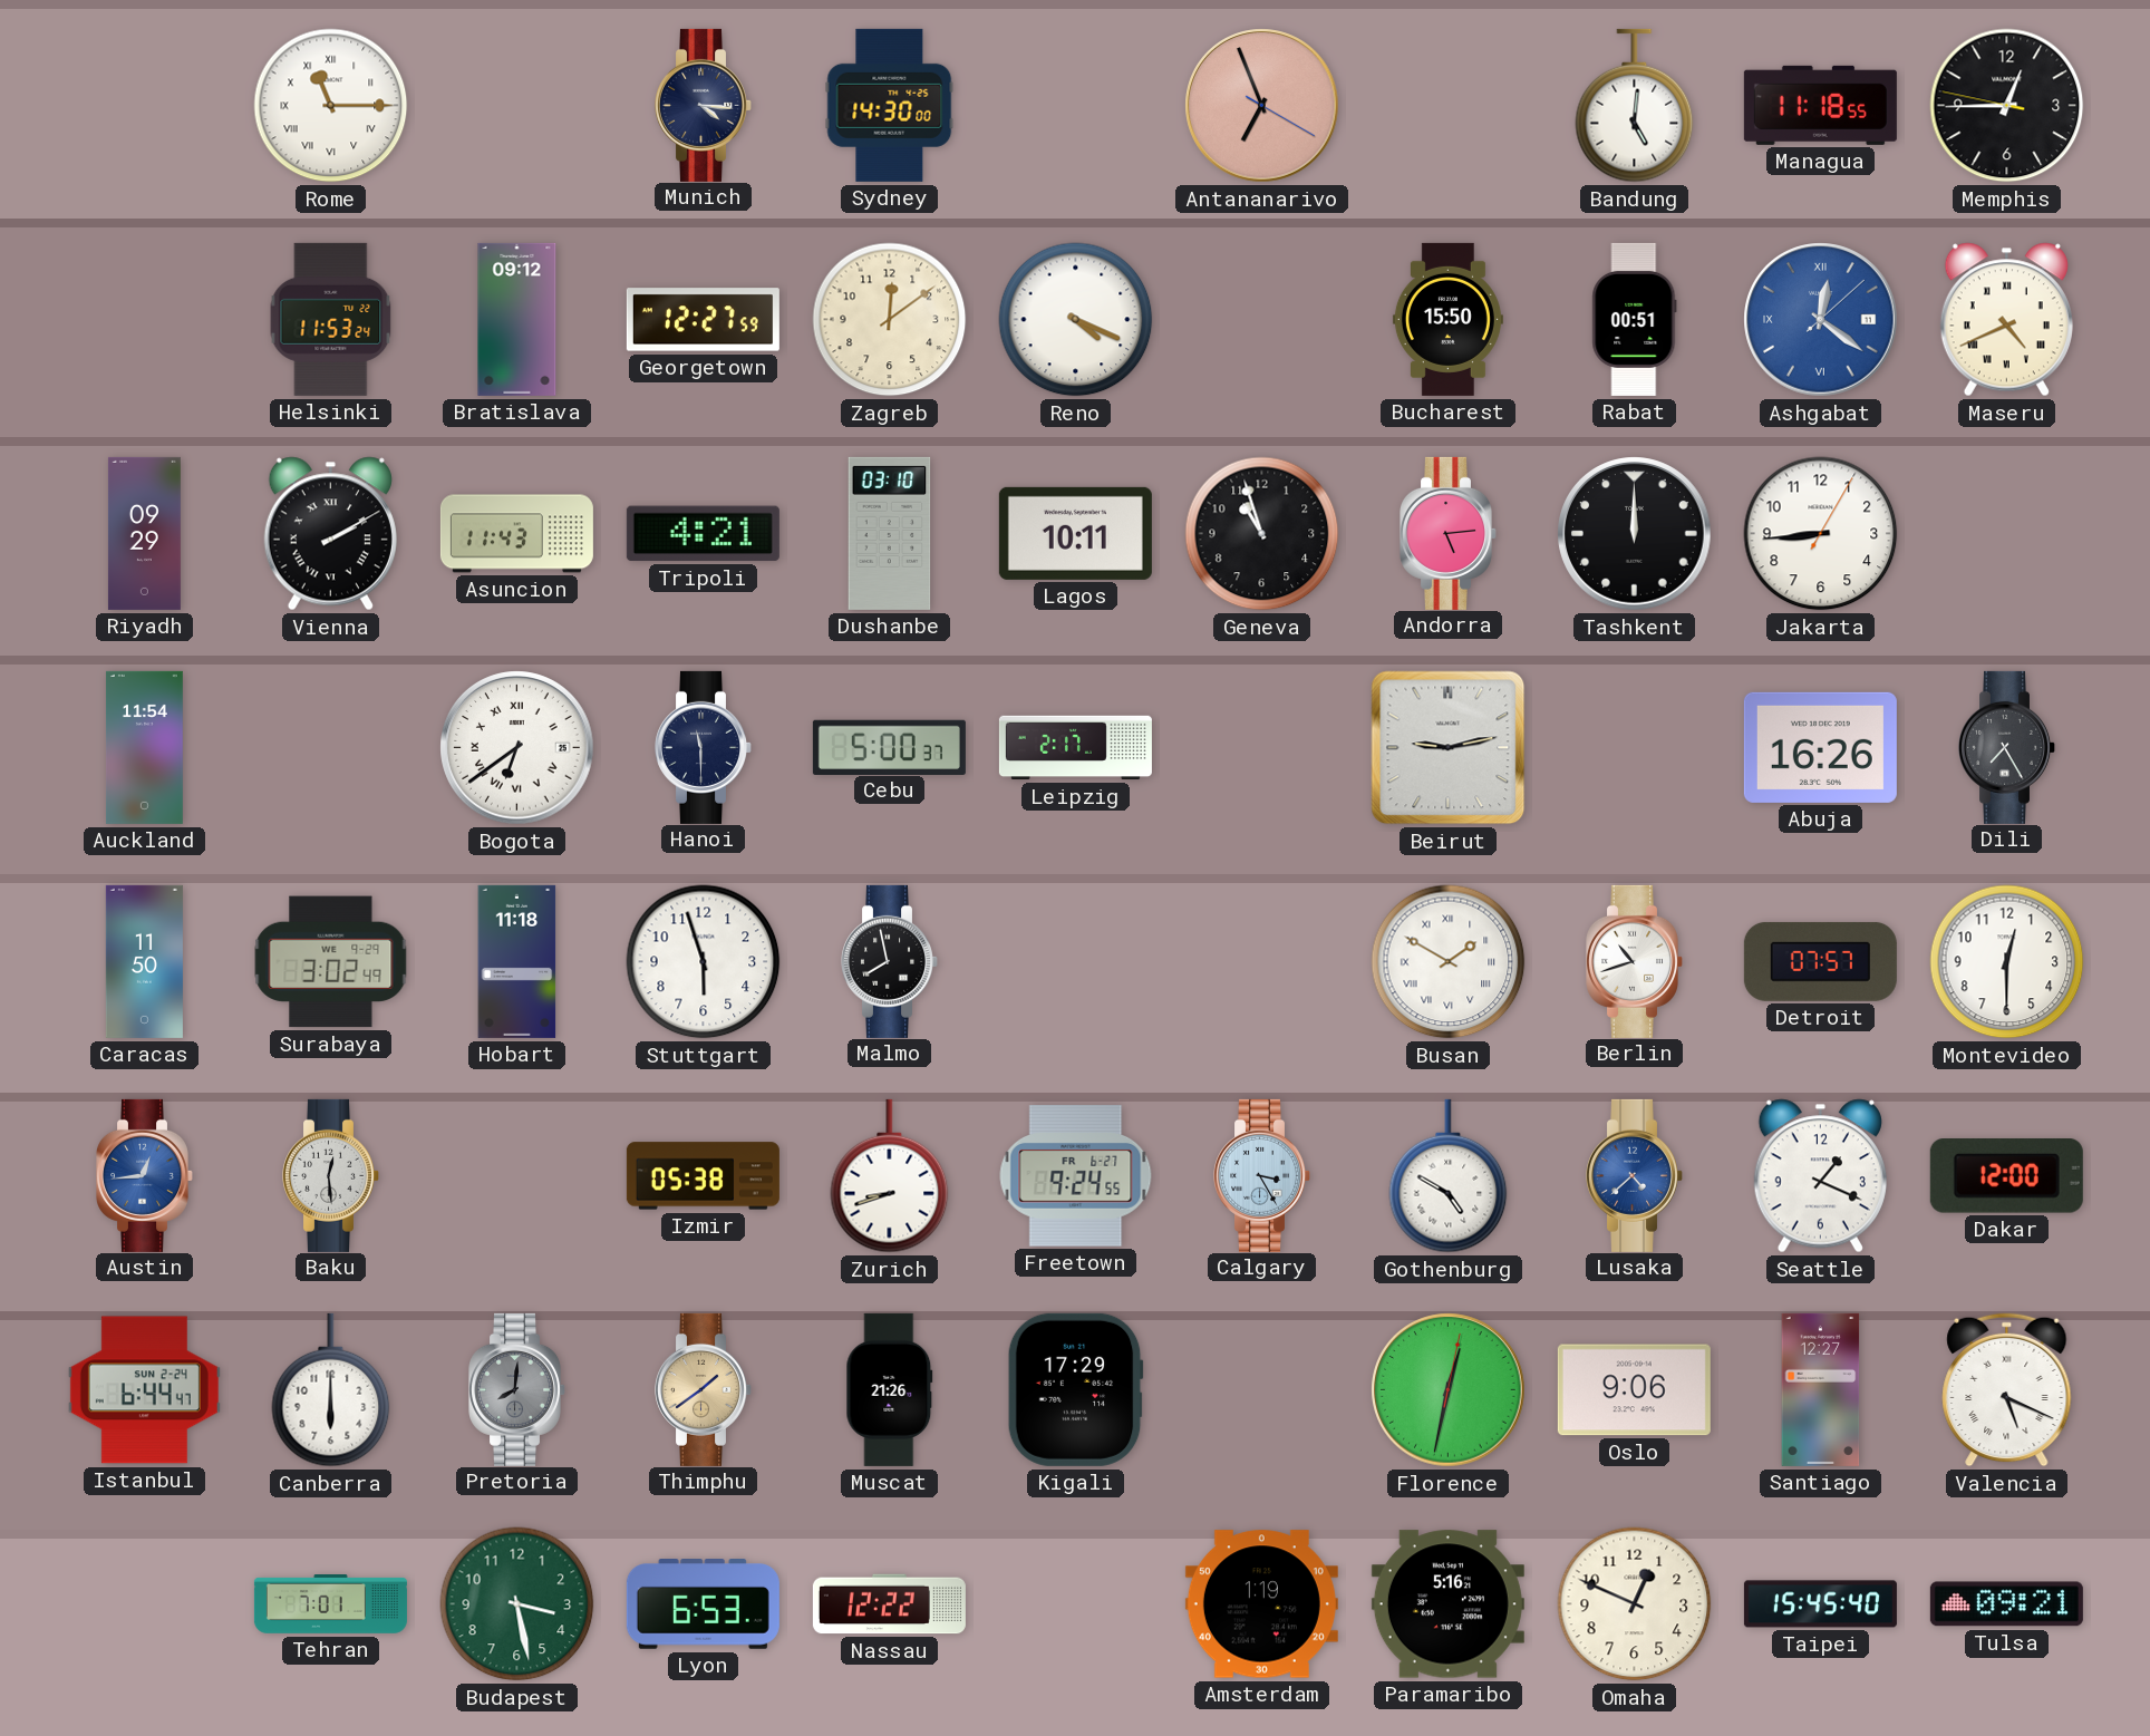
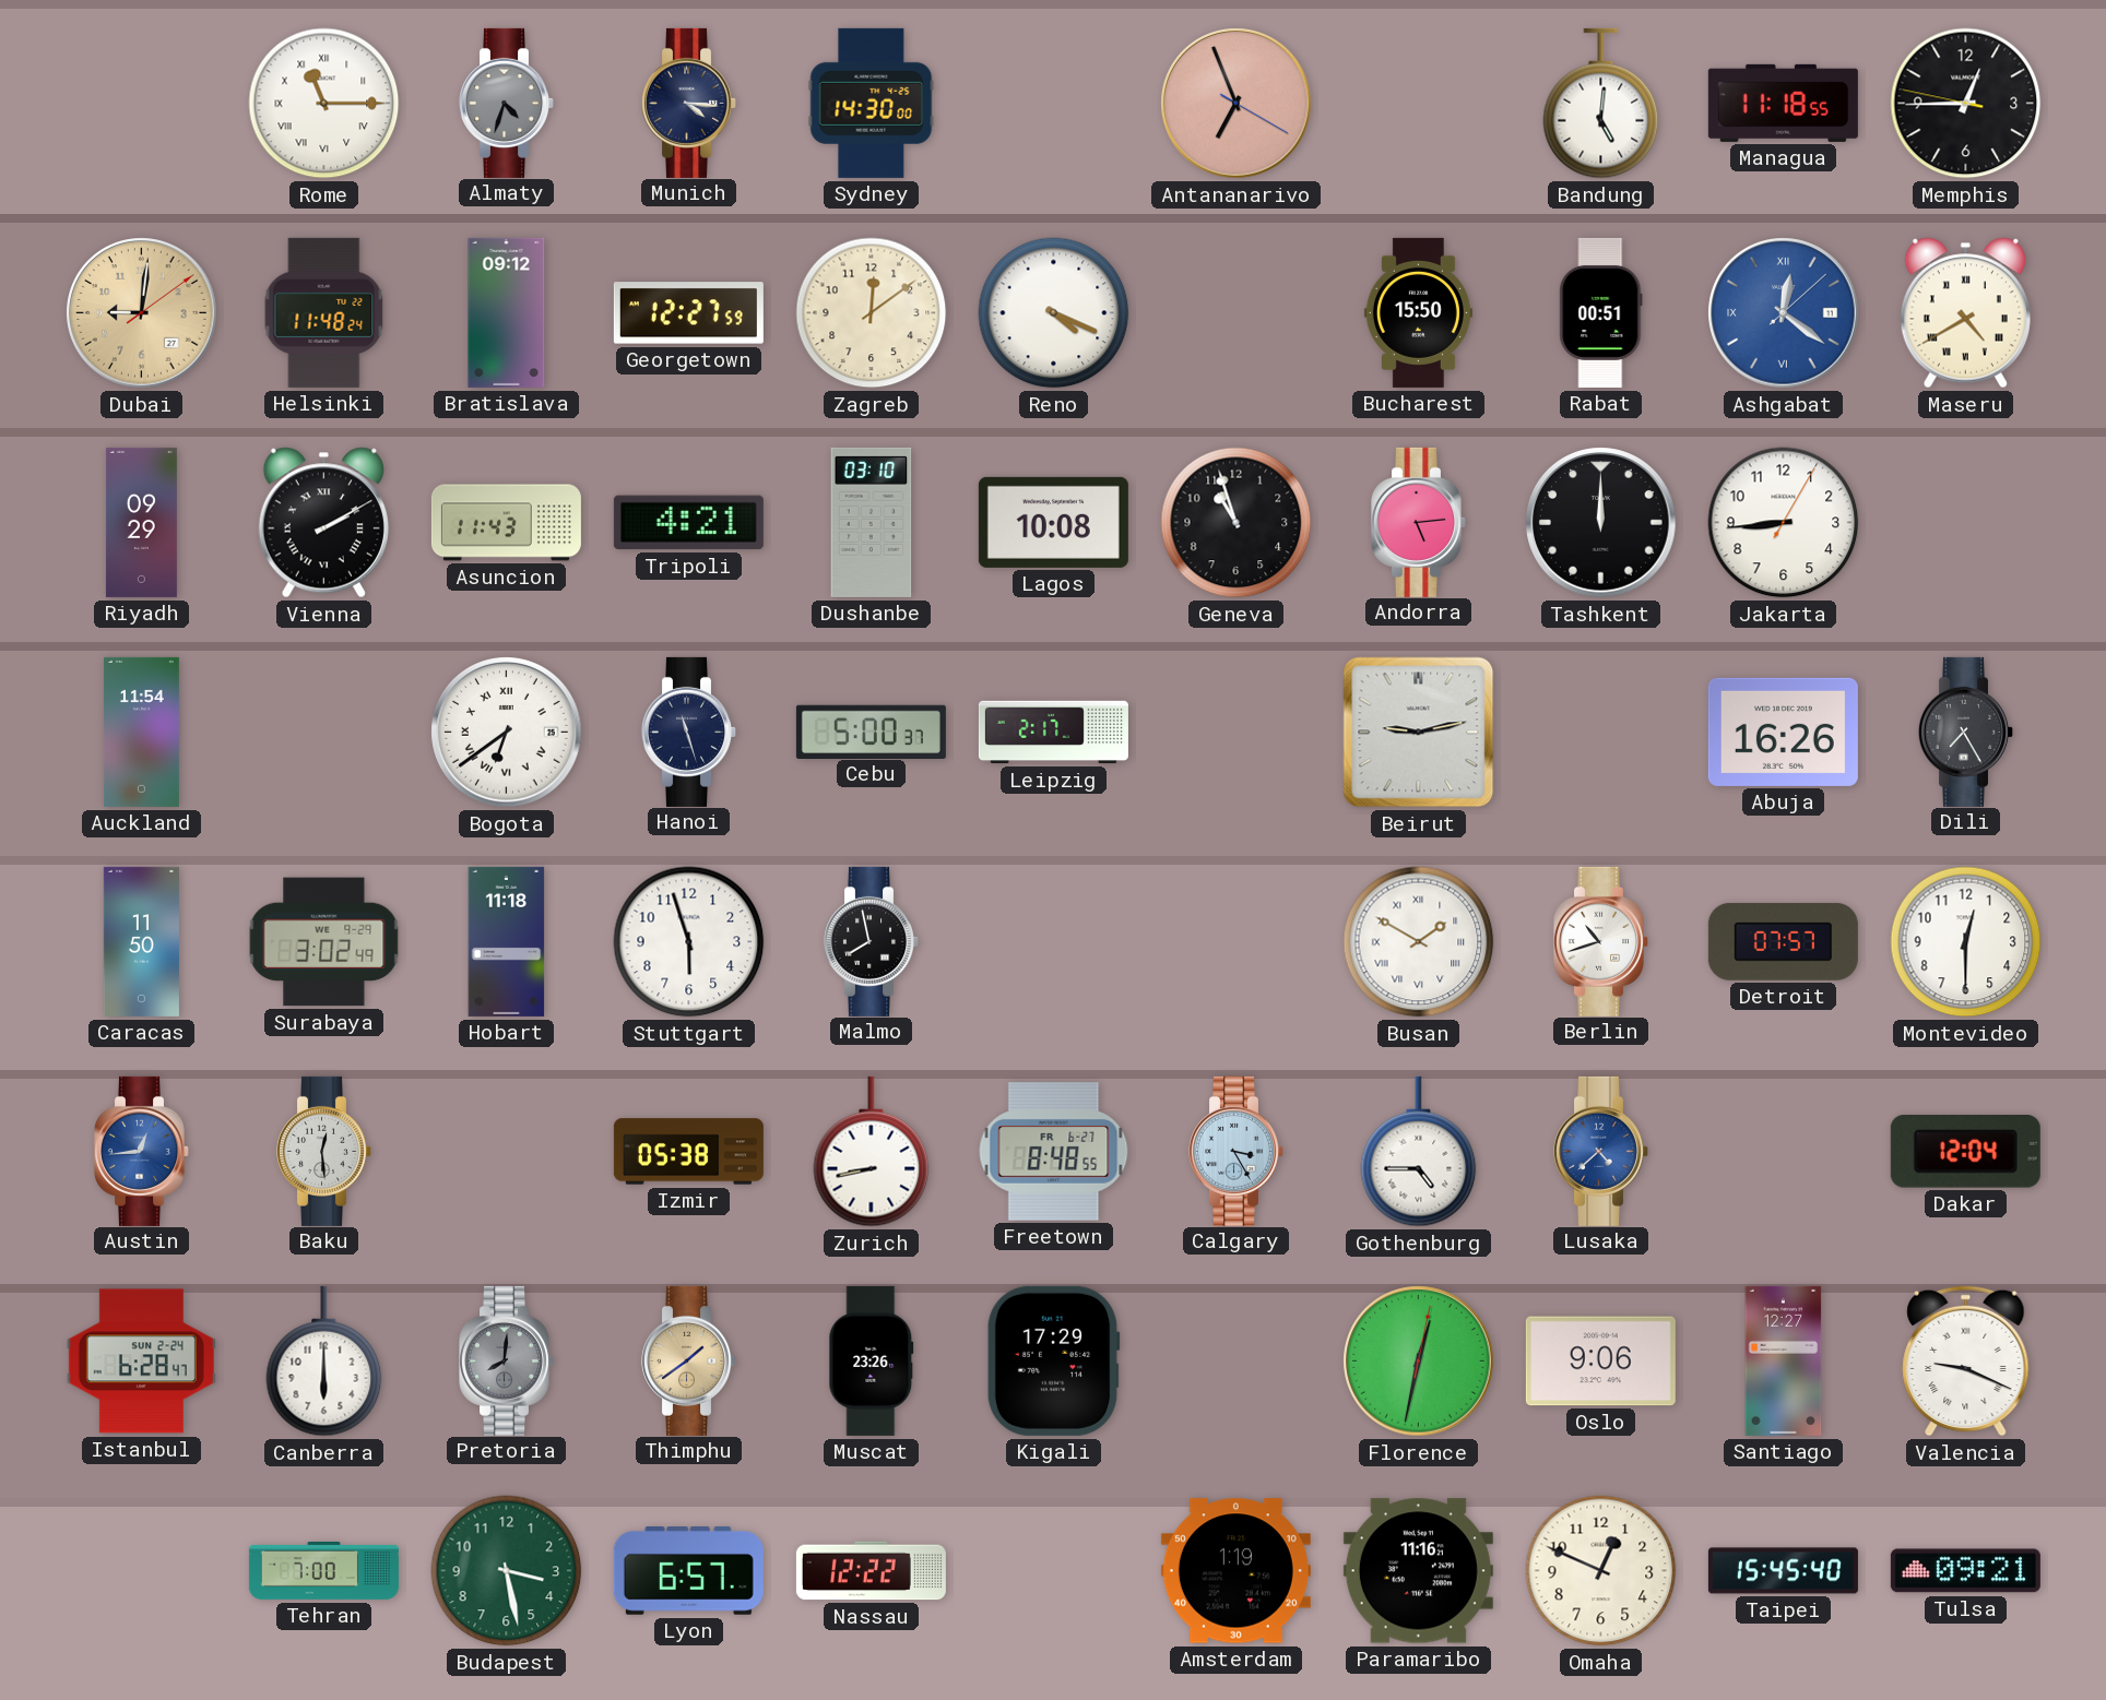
Almaty: none -> 4:33
Dubai: none -> 9:01
Helsinki: 11:53 -> 11:48
Maseru: 4:41 -> 4:40
Lagos: 10:11 -> 10:08
Hanoi: 11:30 -> 11:27
Zurich: 8:42 -> 8:43
Freetown: 9:24 -> 8:48
Gothenburg: 4:50 -> 4:45
Seattle: 1:19 -> none
Dakar: 12:00 -> 12:04
Istanbul: 6:44 -> 6:28
Muscat: 21:26 -> 23:26
Valencia: 5:19 -> 9:19
Tehran: 7:01 -> 7:00
Lyon: 6:53 -> 6:57
Paramaribo: 5:16 -> 11:16
